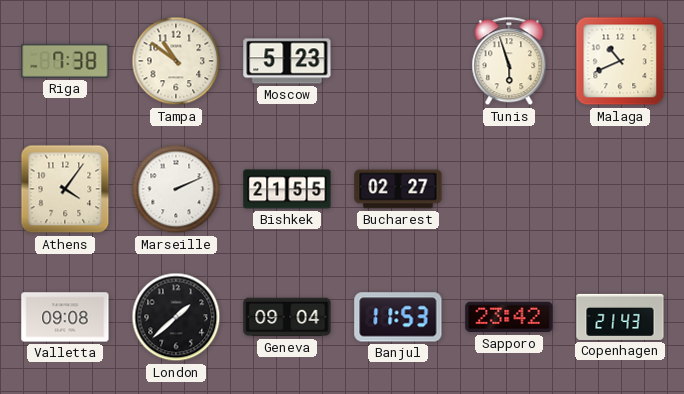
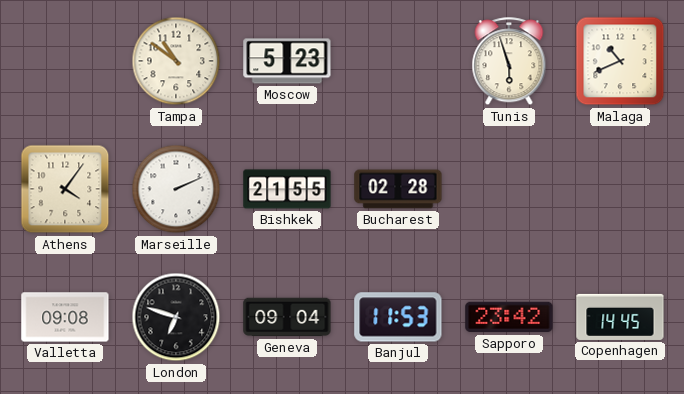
Riga: 7:38 -> none
Bucharest: 02:27 -> 02:28
London: 1:38 -> 6:48
Copenhagen: 21:43 -> 14:45
